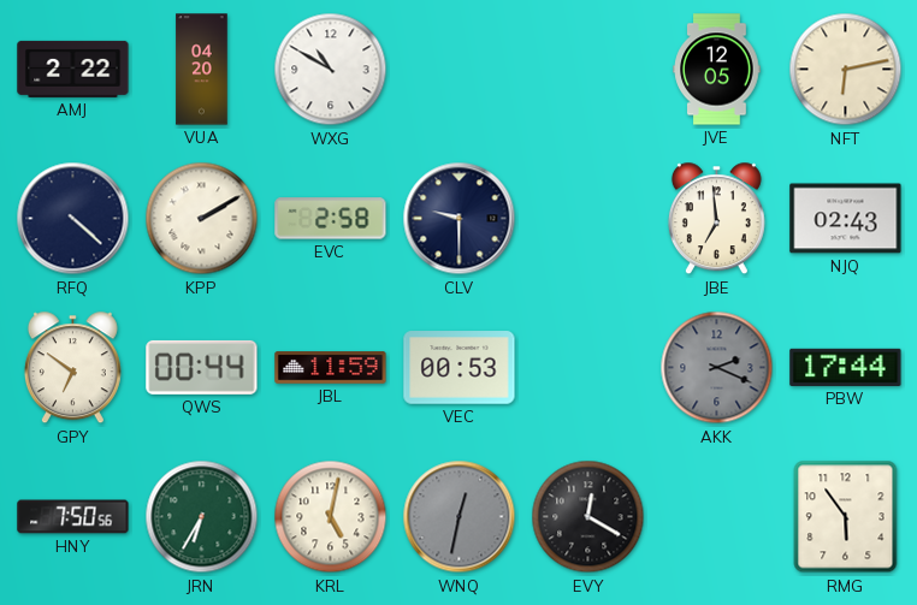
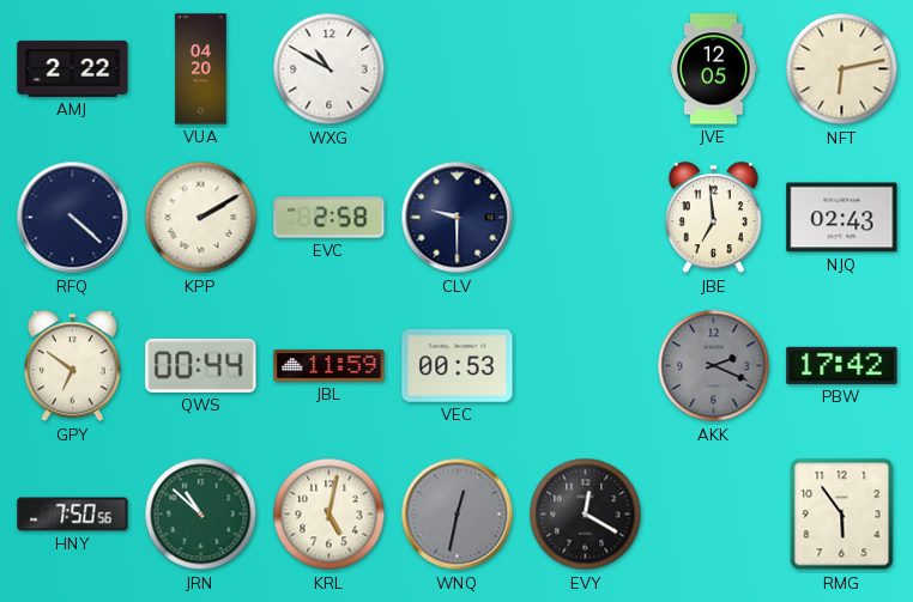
PBW: 17:44 -> 17:42
JRN: 6:35 -> 10:52
